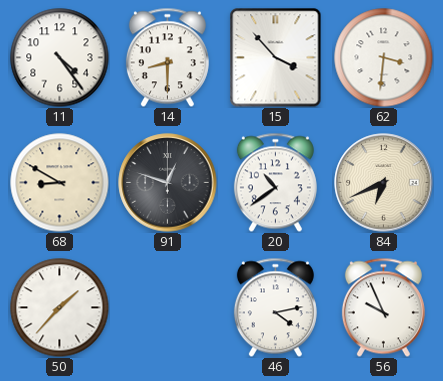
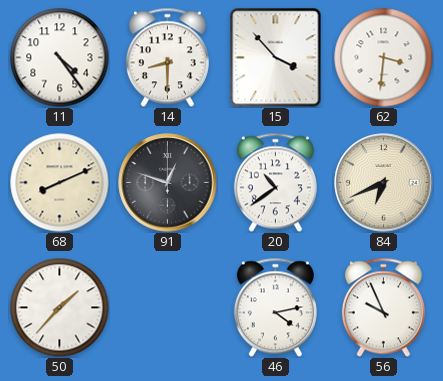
68: 8:50 -> 8:11
